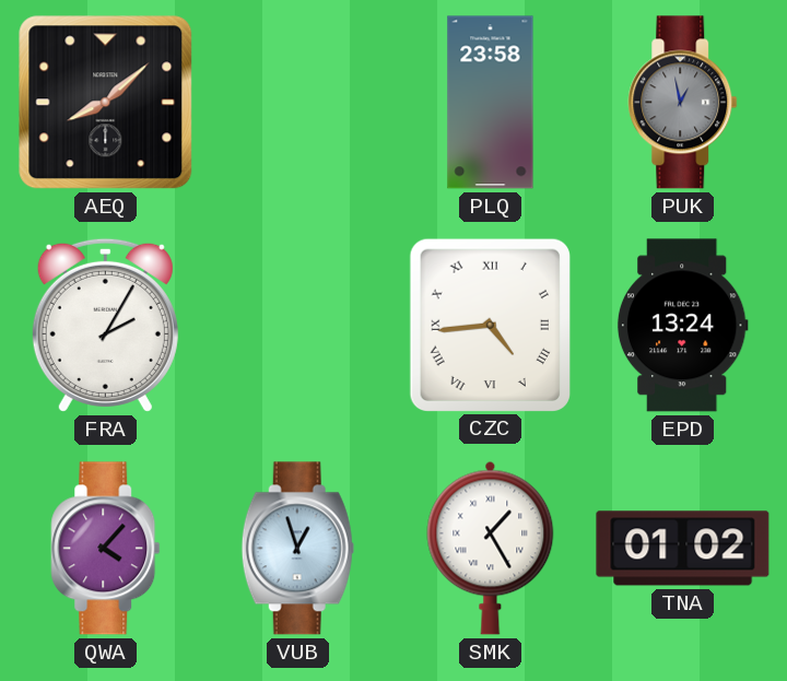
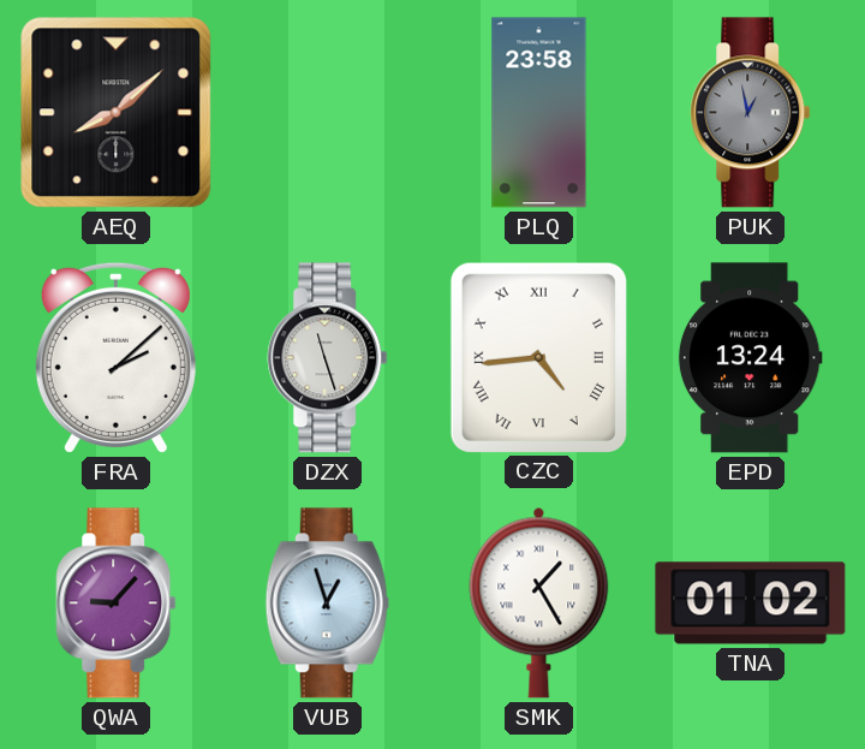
FRA: 2:05 -> 2:08
DZX: none -> 11:27
QWA: 4:07 -> 9:07
